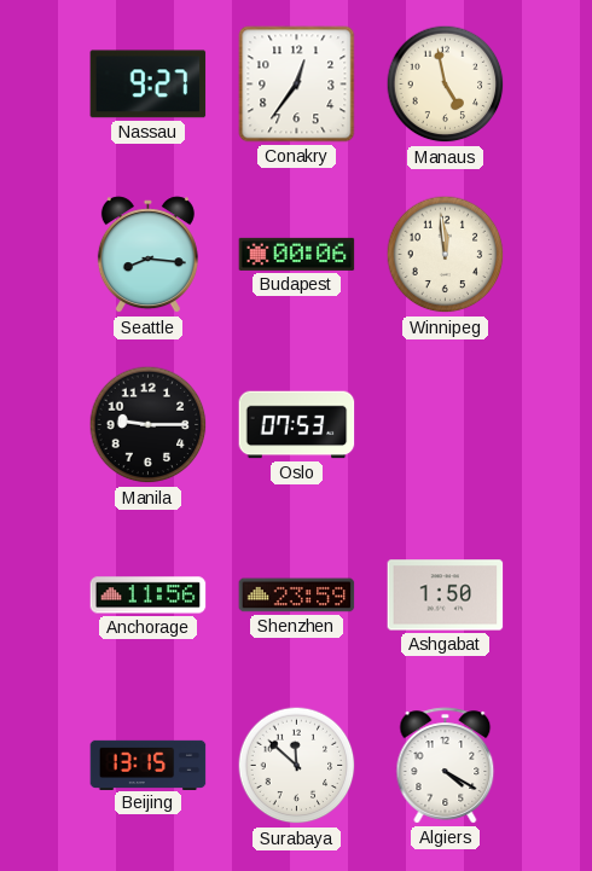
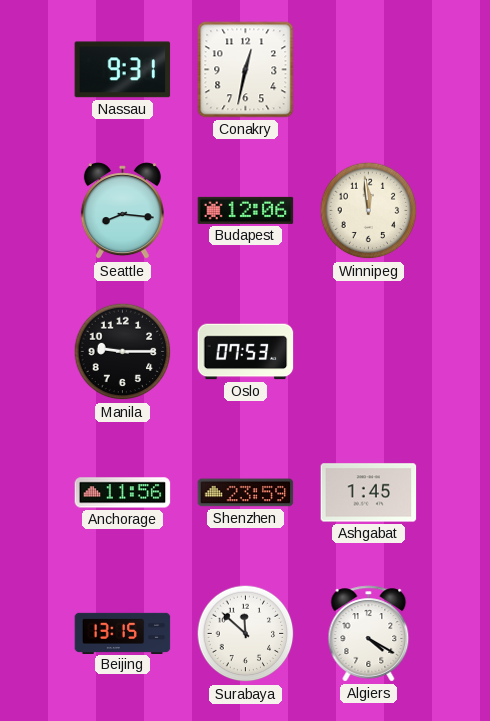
Nassau: 9:27 -> 9:31
Conakry: 12:36 -> 12:32
Manaus: 4:58 -> none
Budapest: 00:06 -> 12:06
Ashgabat: 1:50 -> 1:45
